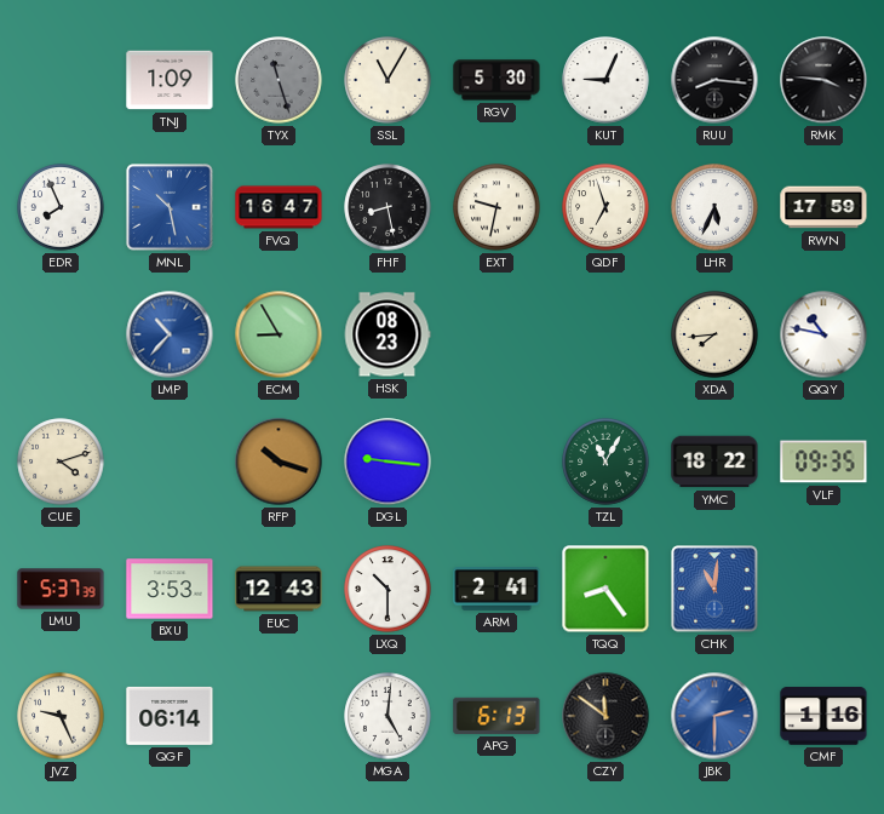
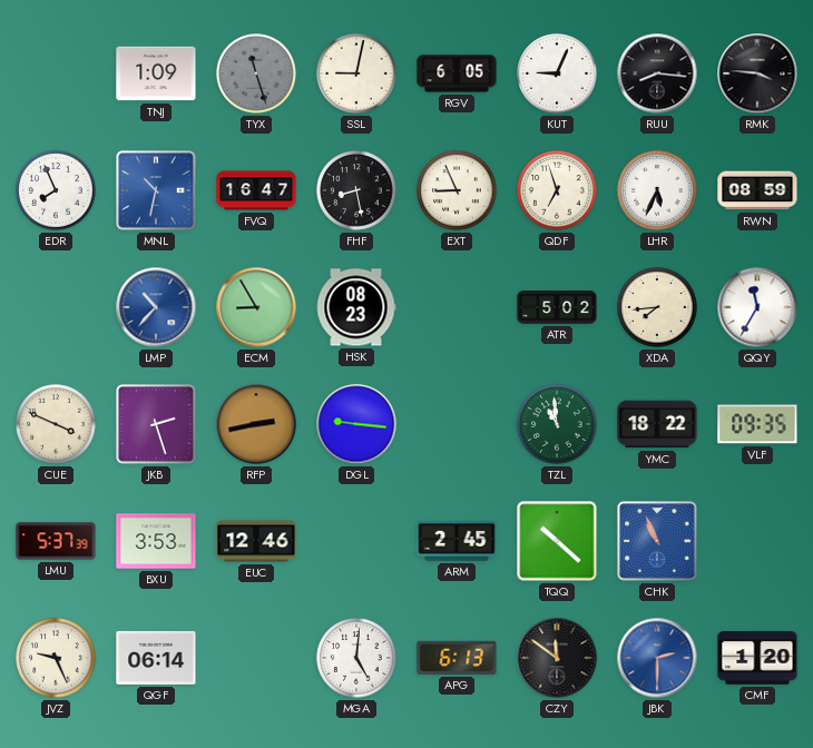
SSL: 11:05 -> 9:02
RGV: 5:30 -> 6:05
MNL: 10:28 -> 10:32
EXT: 9:32 -> 8:56
RWN: 17:59 -> 08:59
ATR: none -> 5:02
QQY: 10:47 -> 11:35
CUE: 4:12 -> 3:49
JKB: none -> 2:27
RFP: 10:18 -> 2:43
TZL: 11:05 -> 10:59
EUC: 12:43 -> 12:46
LXQ: 10:30 -> none
ARM: 2:41 -> 2:45
TQQ: 8:24 -> 10:22
CHK: 11:01 -> 10:56
CMF: 1:16 -> 1:20
